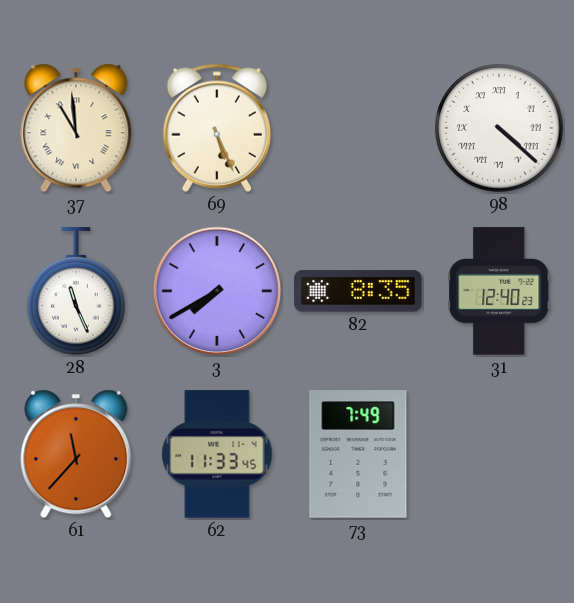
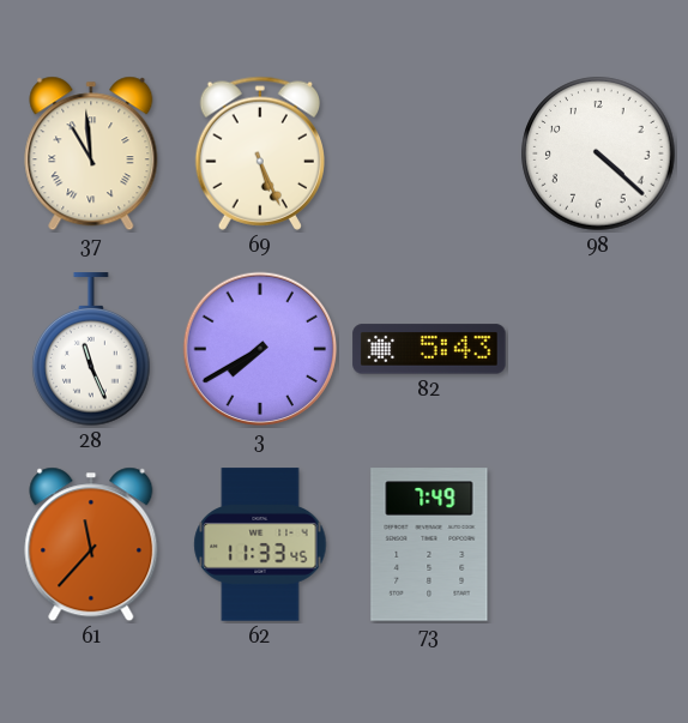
98 numerals: Roman -> Arabic
82: 8:35 -> 5:43
31: 12:40 -> none
